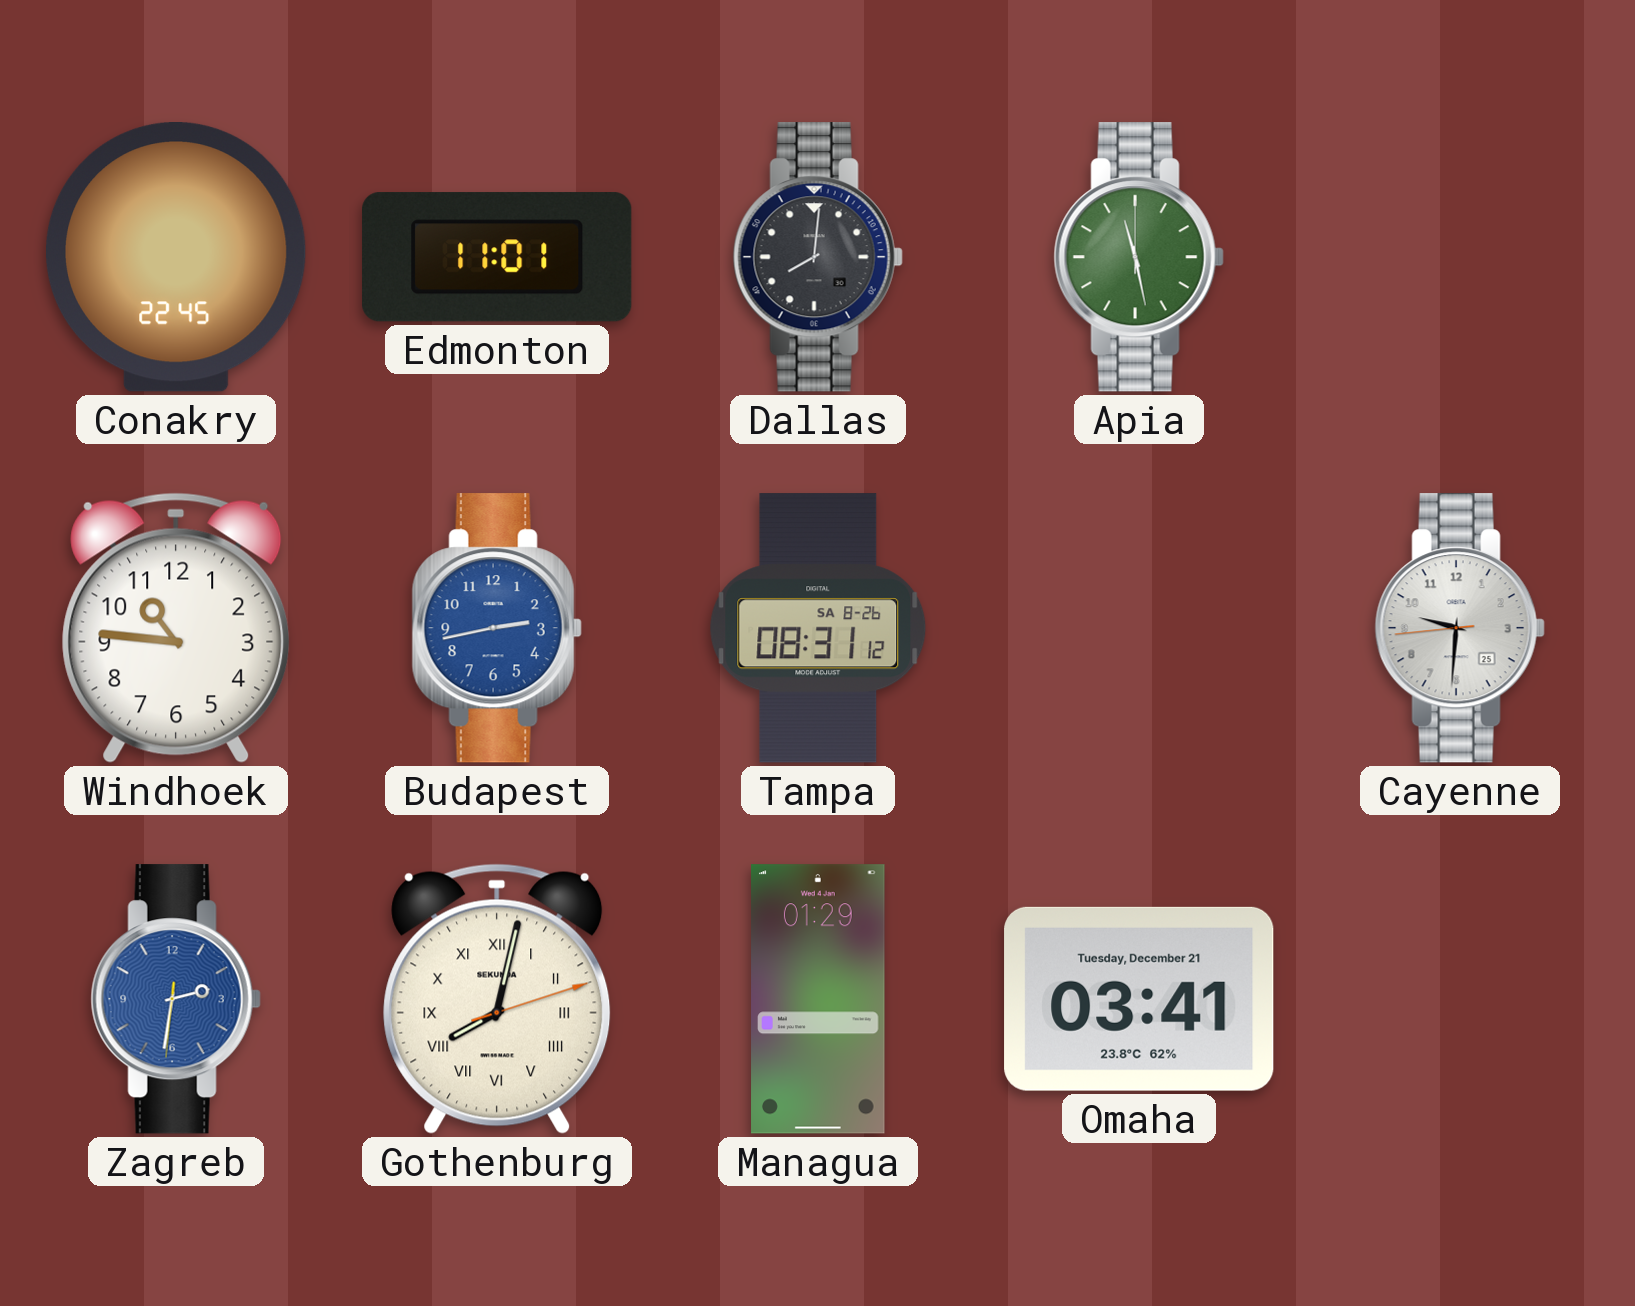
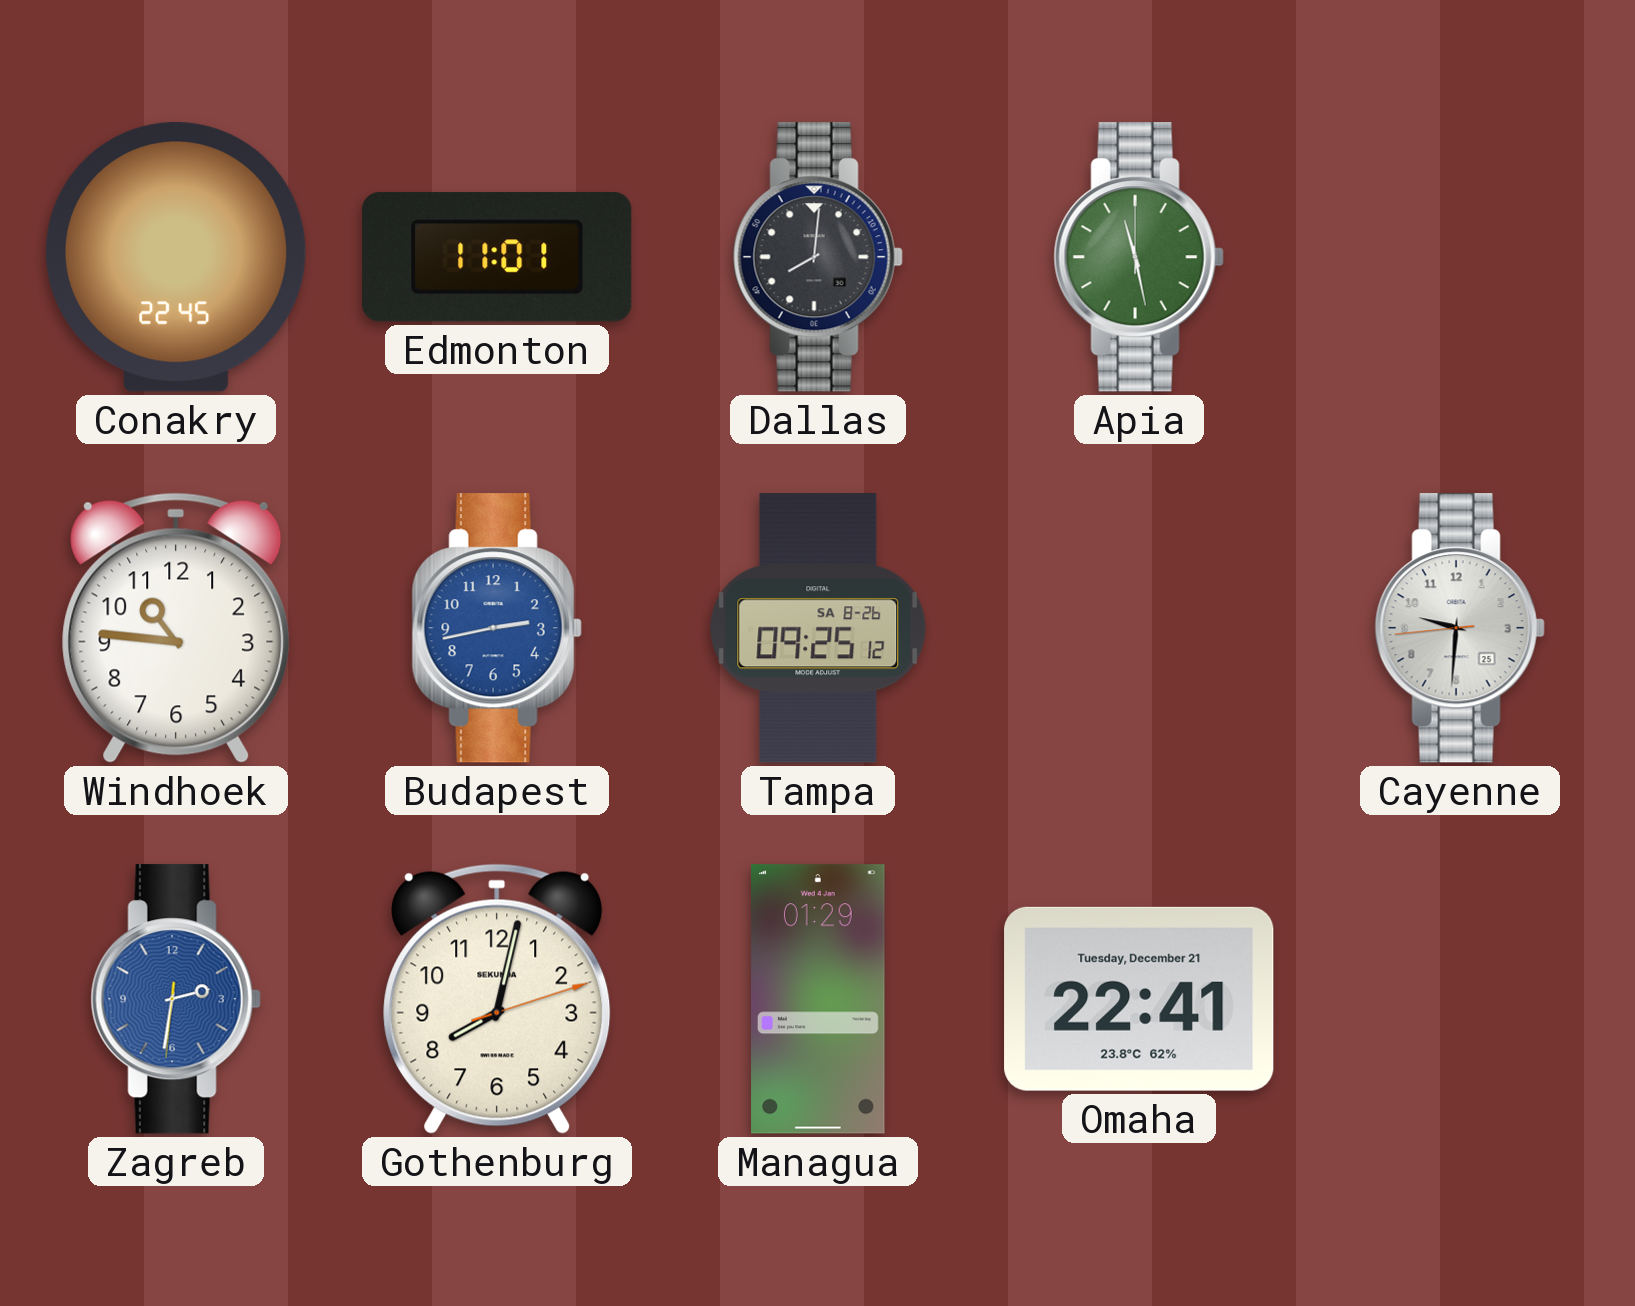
Tampa: 08:31 -> 09:25
Gothenburg numerals: Roman -> Arabic
Omaha: 03:41 -> 22:41
